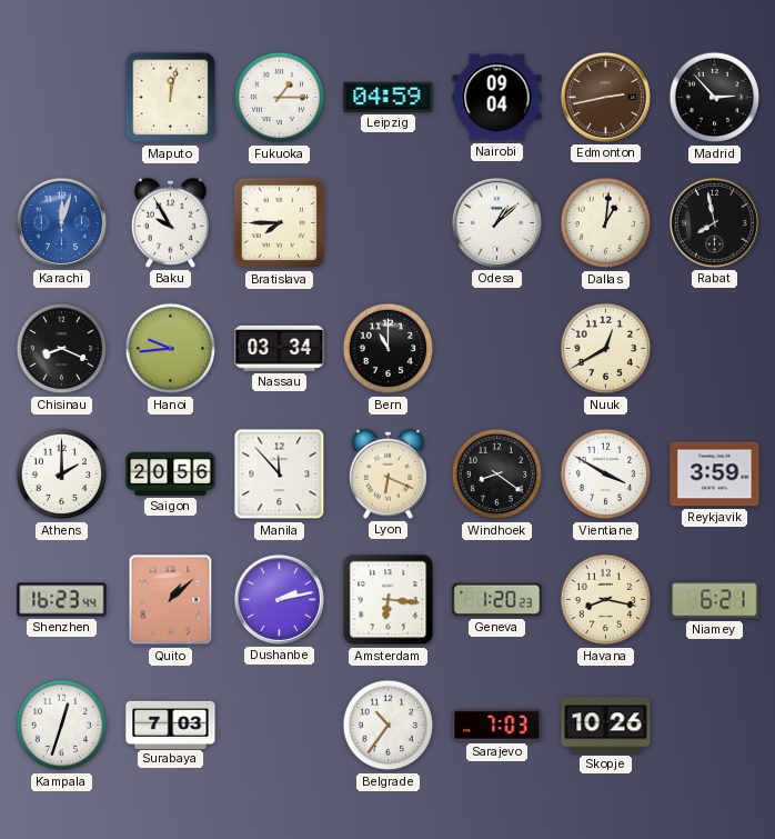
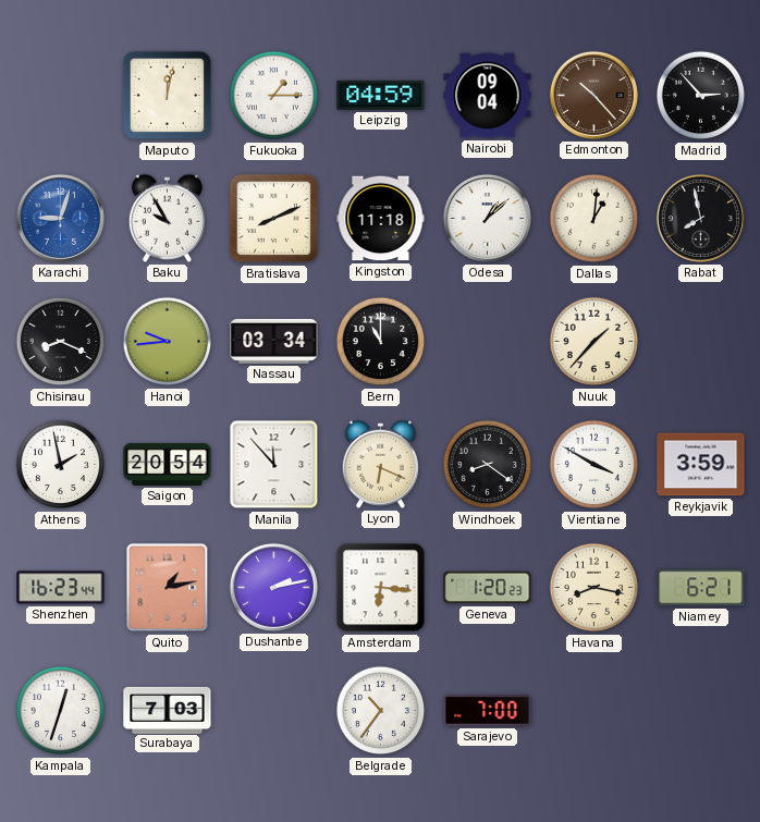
Edmonton: 2:43 -> 10:23
Karachi: 12:03 -> 9:03
Bratislava: 7:45 -> 8:11
Kingston: none -> 11:18
Nuuk: 12:40 -> 1:37
Athens: 2:00 -> 1:58
Saigon: 20:56 -> 20:54
Quito: 1:08 -> 1:13
Sarajevo: 7:03 -> 7:00
Skopje: 10:26 -> none
